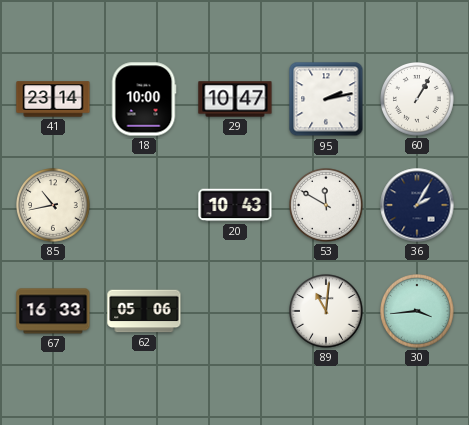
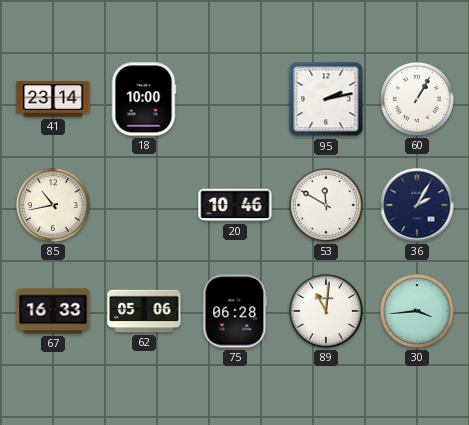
29: 10:47 -> none
20: 10:43 -> 10:46
75: none -> 06:28
